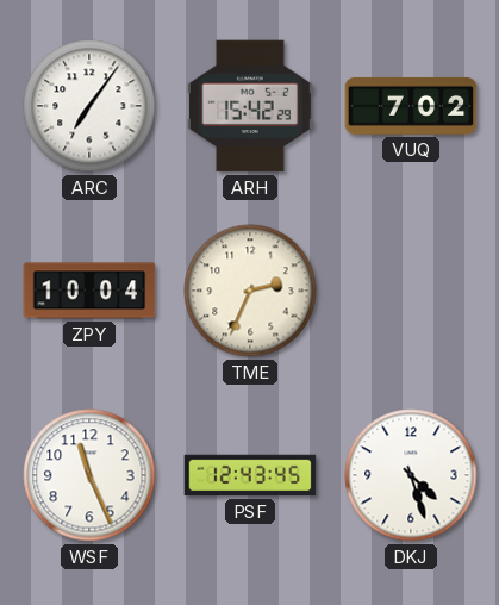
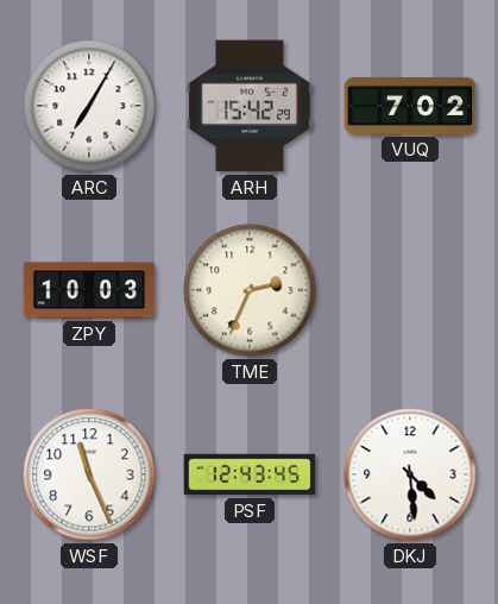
ARC: 7:06 -> 7:05
ZPY: 10:04 -> 10:03
DKJ: 4:27 -> 4:29
